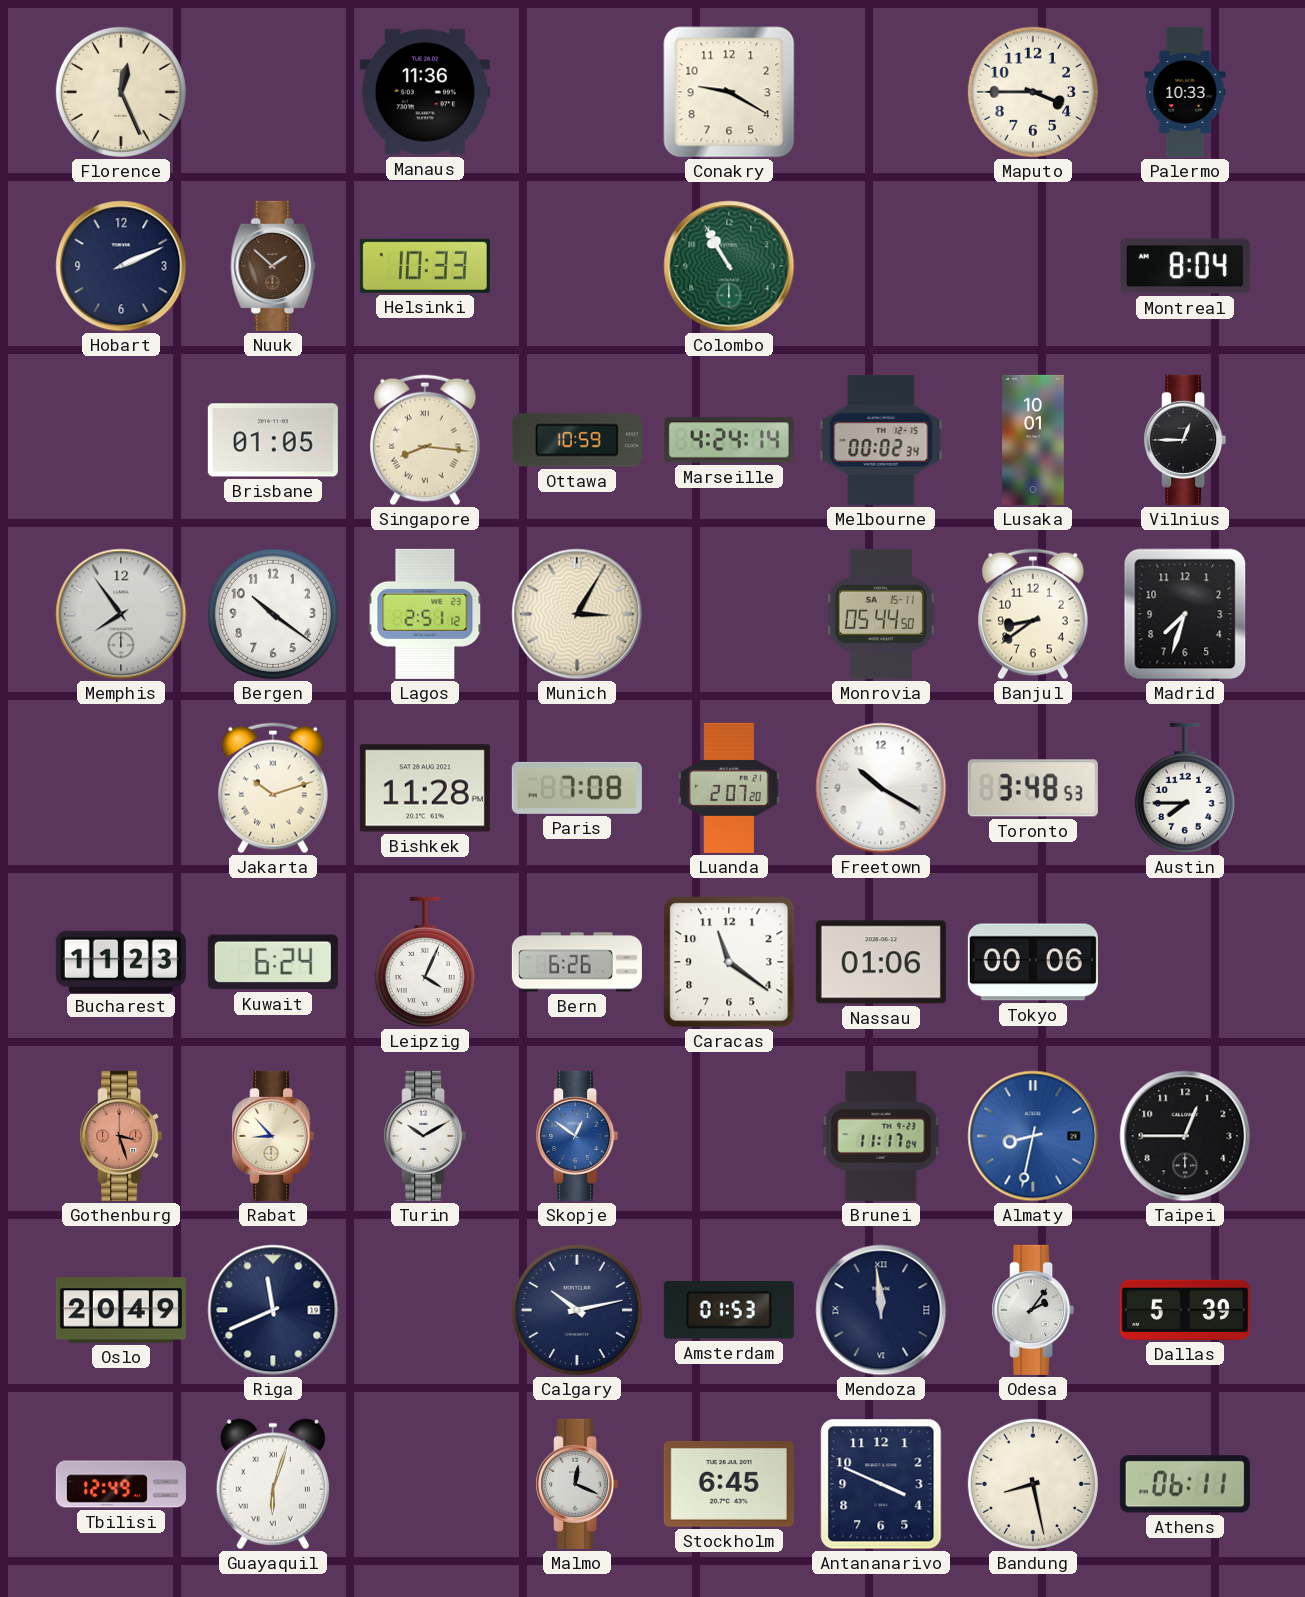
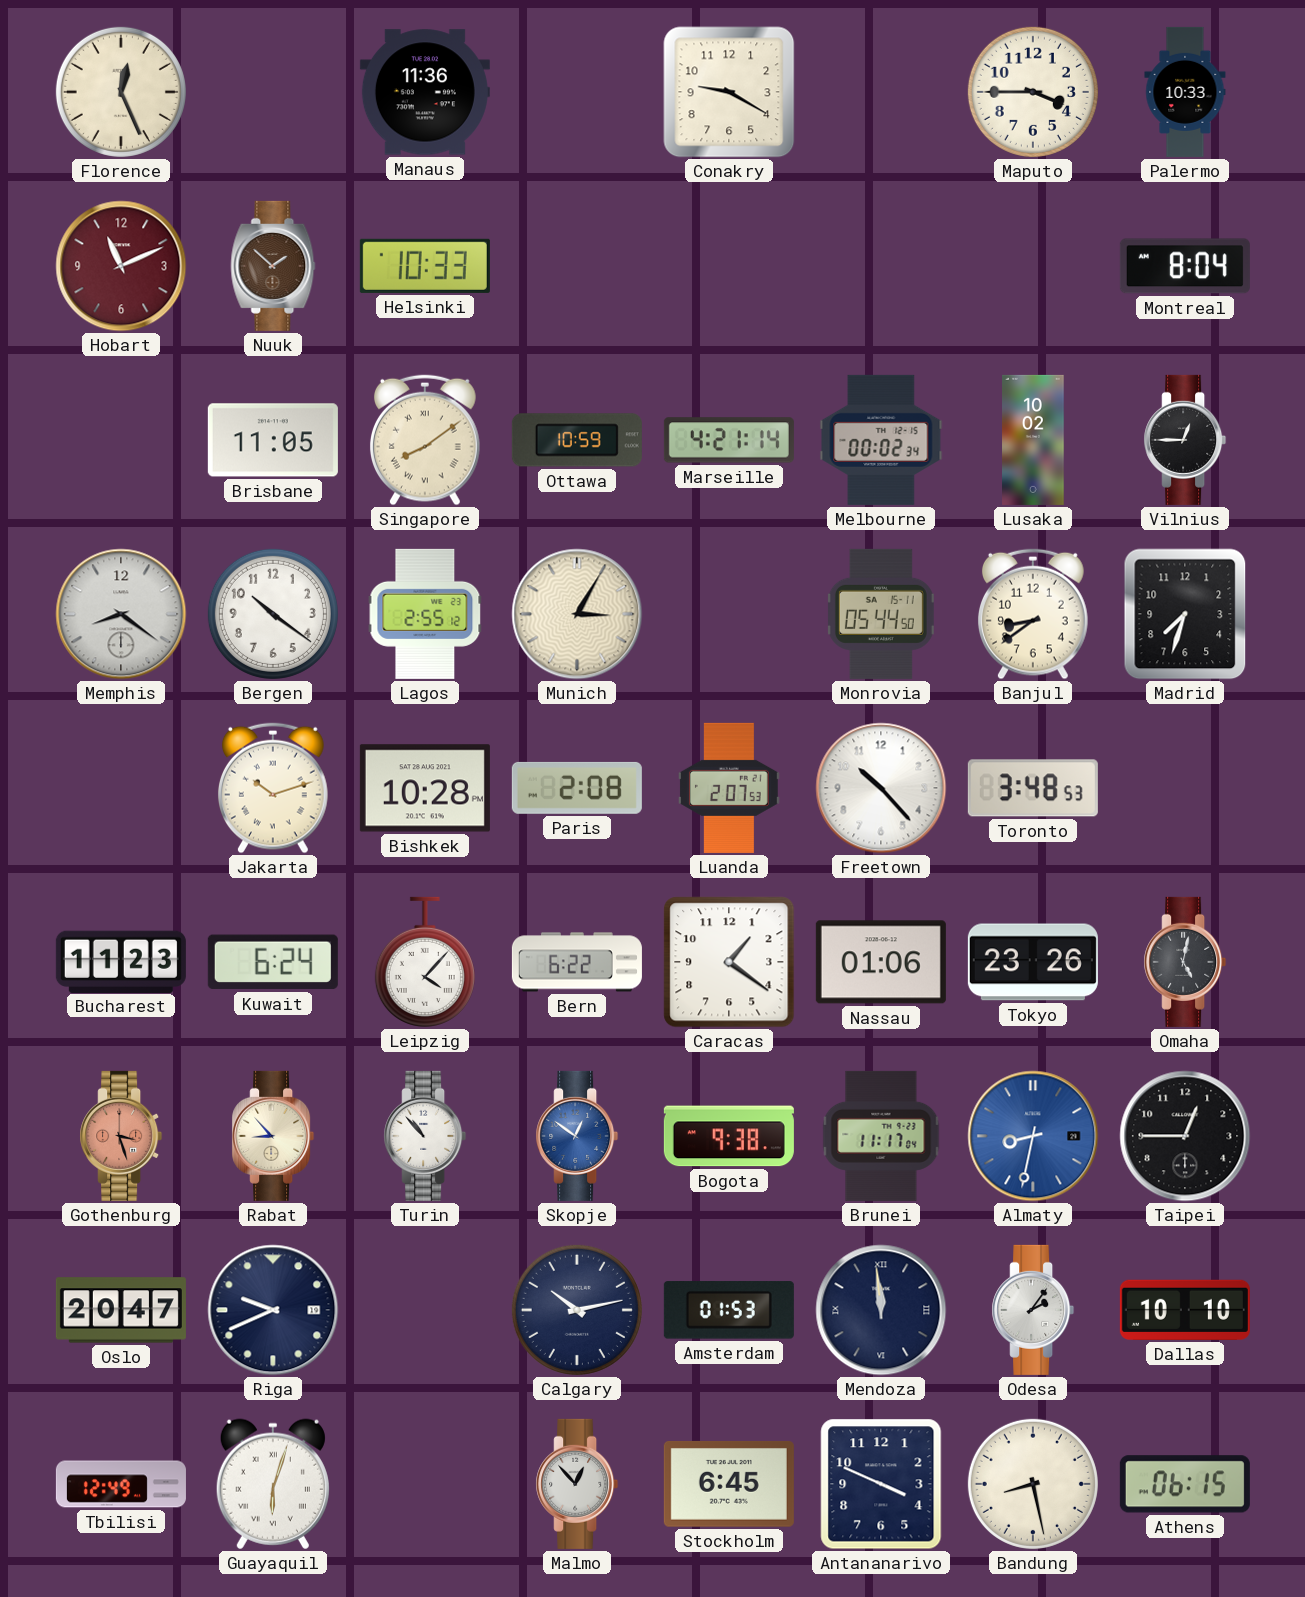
Hobart: 2:11 -> 11:11
Hobart dial: navy -> burgundy
Colombo: 10:55 -> none
Brisbane: 01:05 -> 11:05
Singapore: 8:16 -> 8:09
Marseille: 4:24 -> 4:21
Lusaka: 10:01 -> 10:02
Memphis: 7:54 -> 8:21
Lagos: 2:51 -> 2:55
Bishkek: 11:28 -> 10:28
Paris: 7:08 -> 2:08
Luanda: 2:07:20 -> 2:07:53
Freetown: 10:20 -> 10:23
Austin: 7:45 -> none
Leipzig: 4:04 -> 4:07
Bern: 6:26 -> 6:22
Caracas: 11:21 -> 1:21
Tokyo: 00:06 -> 23:26
Omaha: none -> 5:02
Turin: 10:10 -> 10:53
Bogota: none -> 9:38
Oslo: 20:49 -> 20:47
Riga: 11:41 -> 9:41
Dallas: 5:39 -> 10:10
Malmo: 12:19 -> 12:53
Athens: 06:11 -> 06:15
